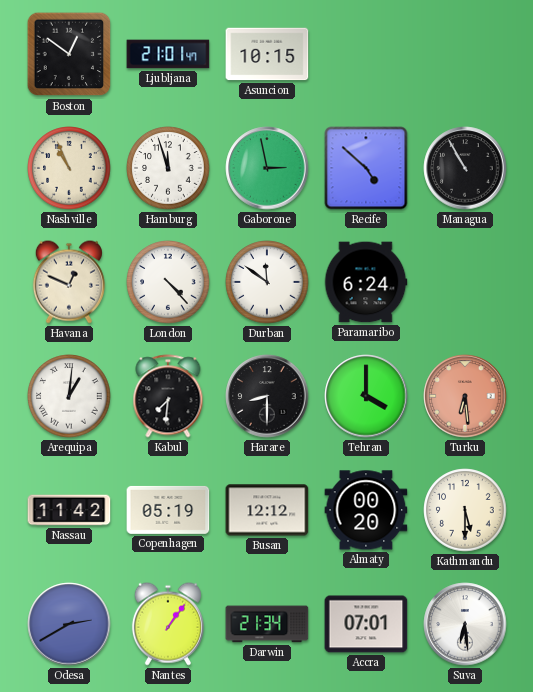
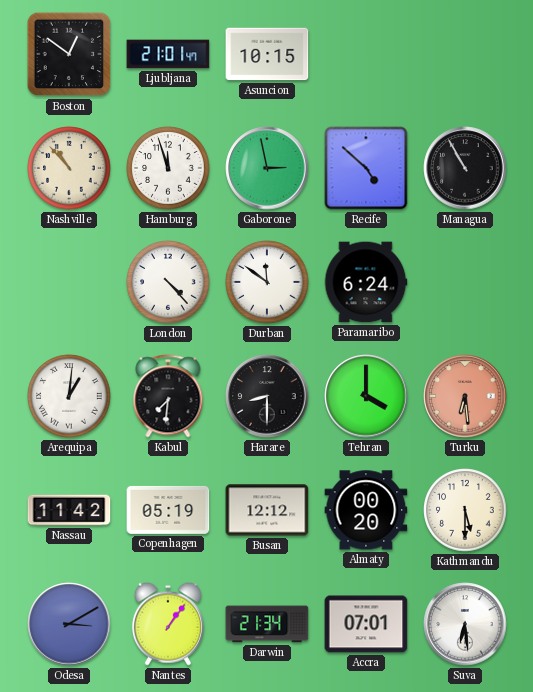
Nashville: 10:56 -> 10:53
Havana: 12:49 -> none
Odesa: 2:40 -> 3:10
